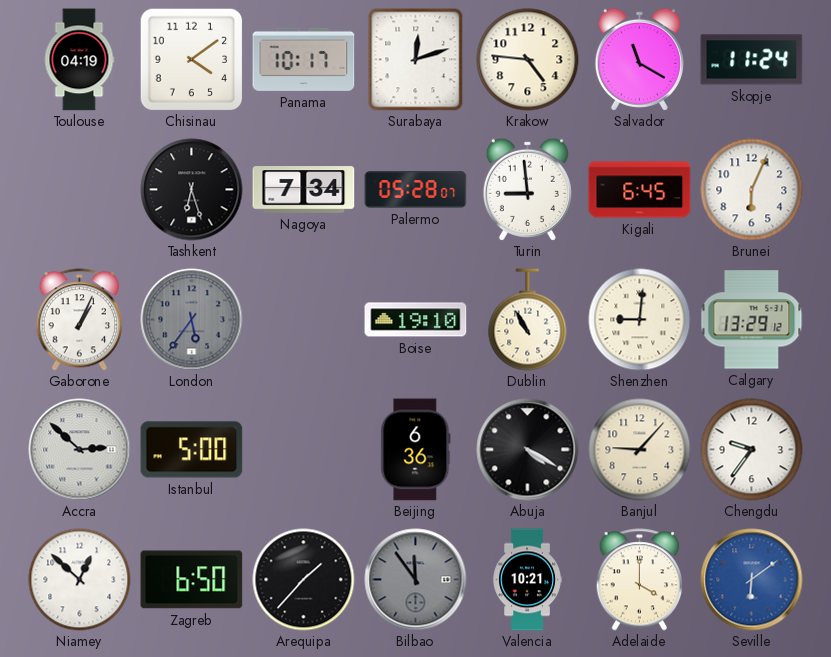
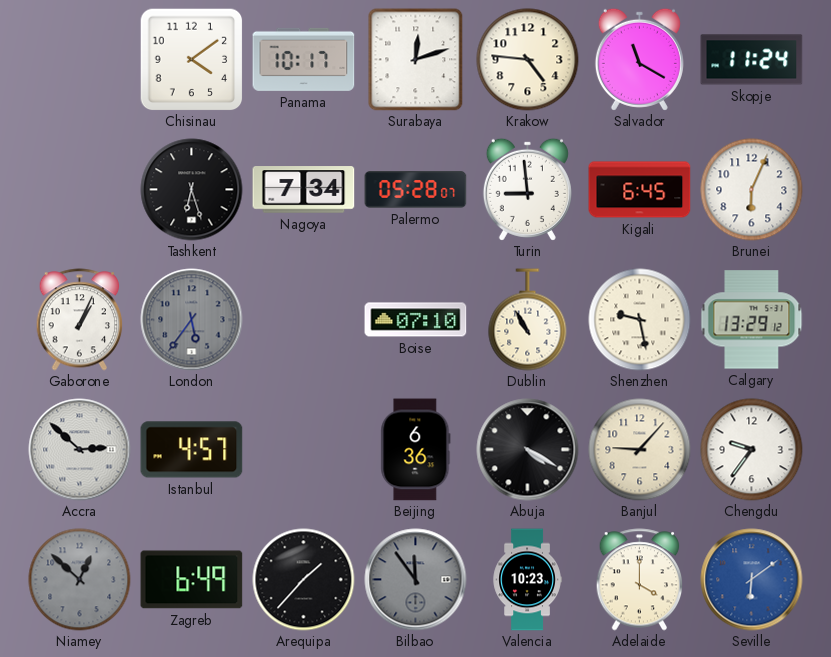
Toulouse: 04:19 -> none
Boise: 19:10 -> 07:10
Shenzhen: 9:01 -> 9:28
Istanbul: 5:00 -> 4:57
Niamey dial: white -> grey
Zagreb: 6:50 -> 6:49
Valencia: 10:21 -> 10:23
